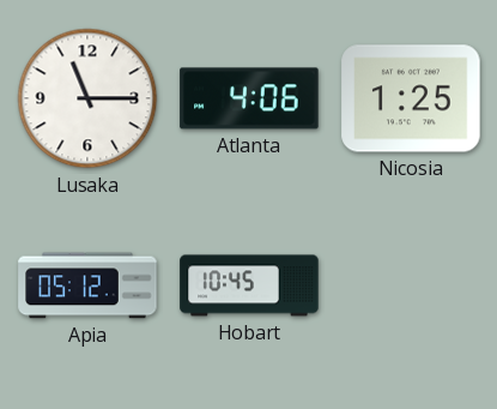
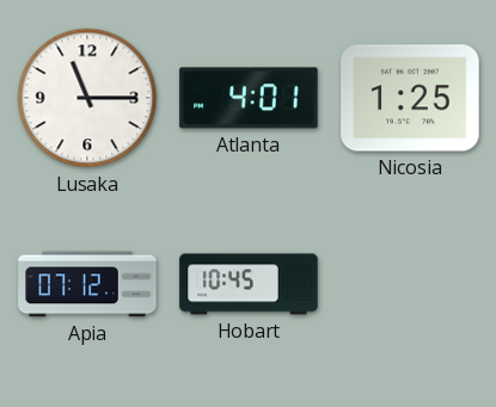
Atlanta: 4:06 -> 4:01
Apia: 05:12 -> 07:12
